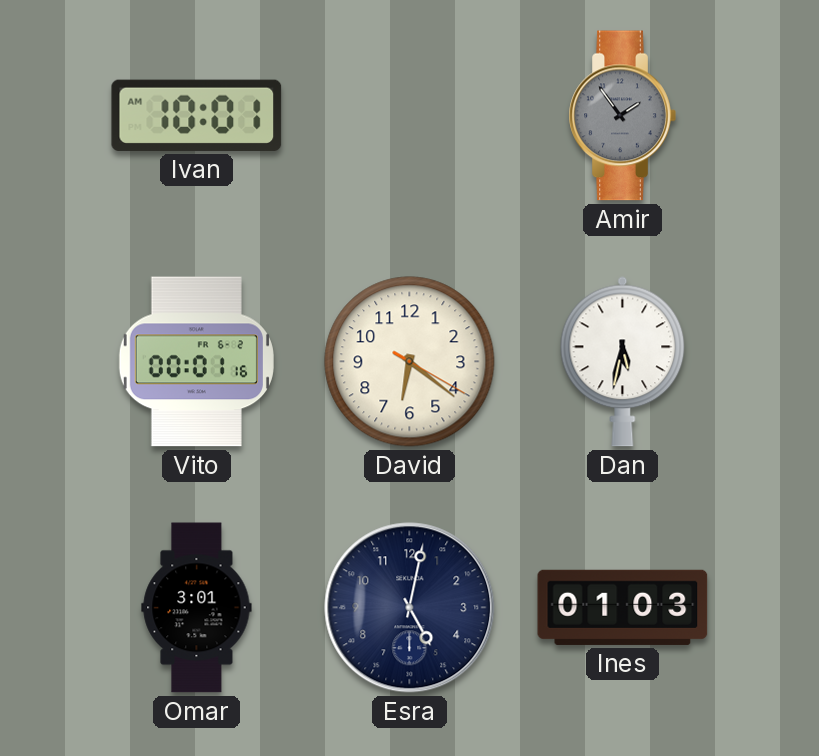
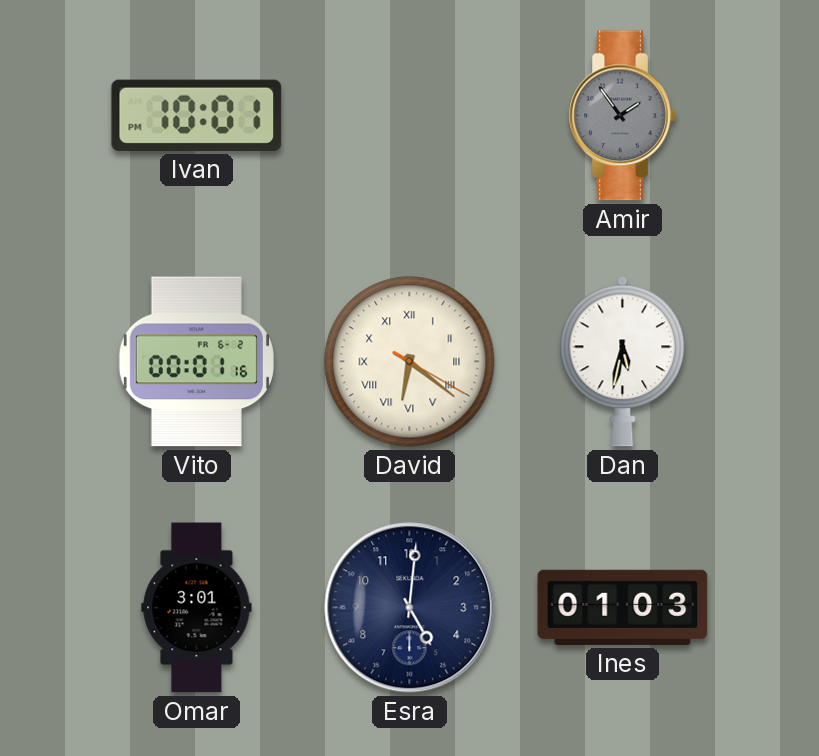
Ivan: 10:01 AM -> 10:01 PM
David numerals: Arabic -> Roman
Esra: 5:02 -> 5:01
